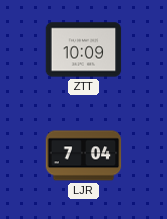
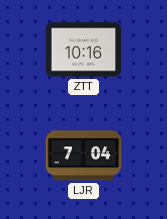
ZTT: 10:09 -> 10:16
